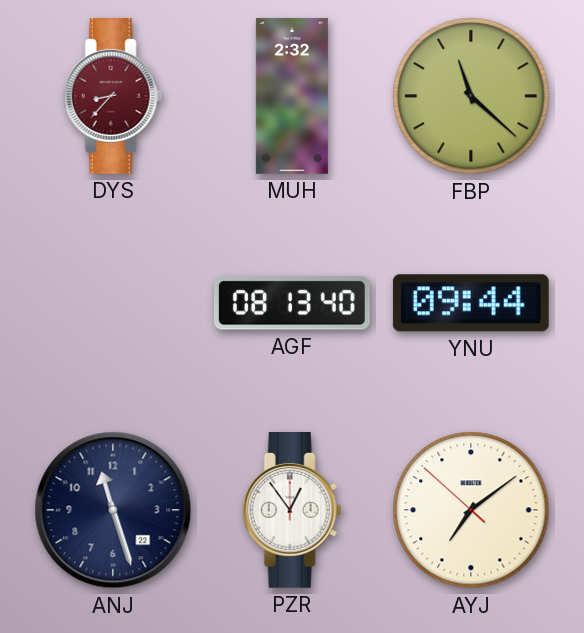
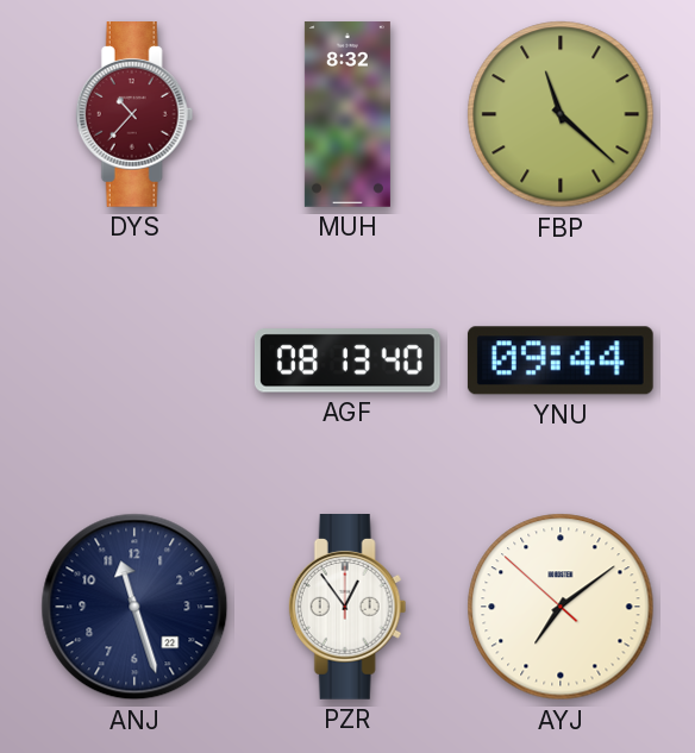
DYS: 8:37 -> 10:37
MUH: 2:32 -> 8:32
